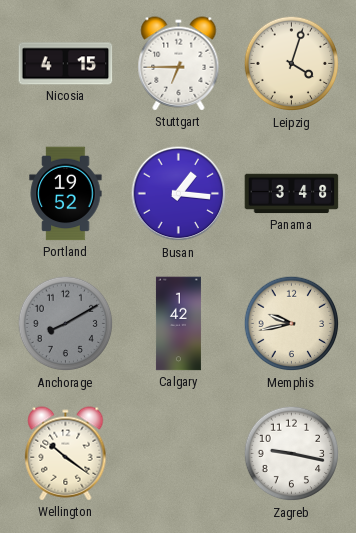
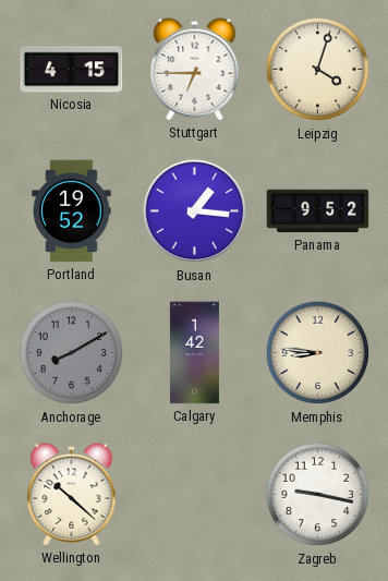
Panama: 3:48 -> 9:52
Memphis: 9:43 -> 8:46
Wellington: 10:21 -> 10:22
